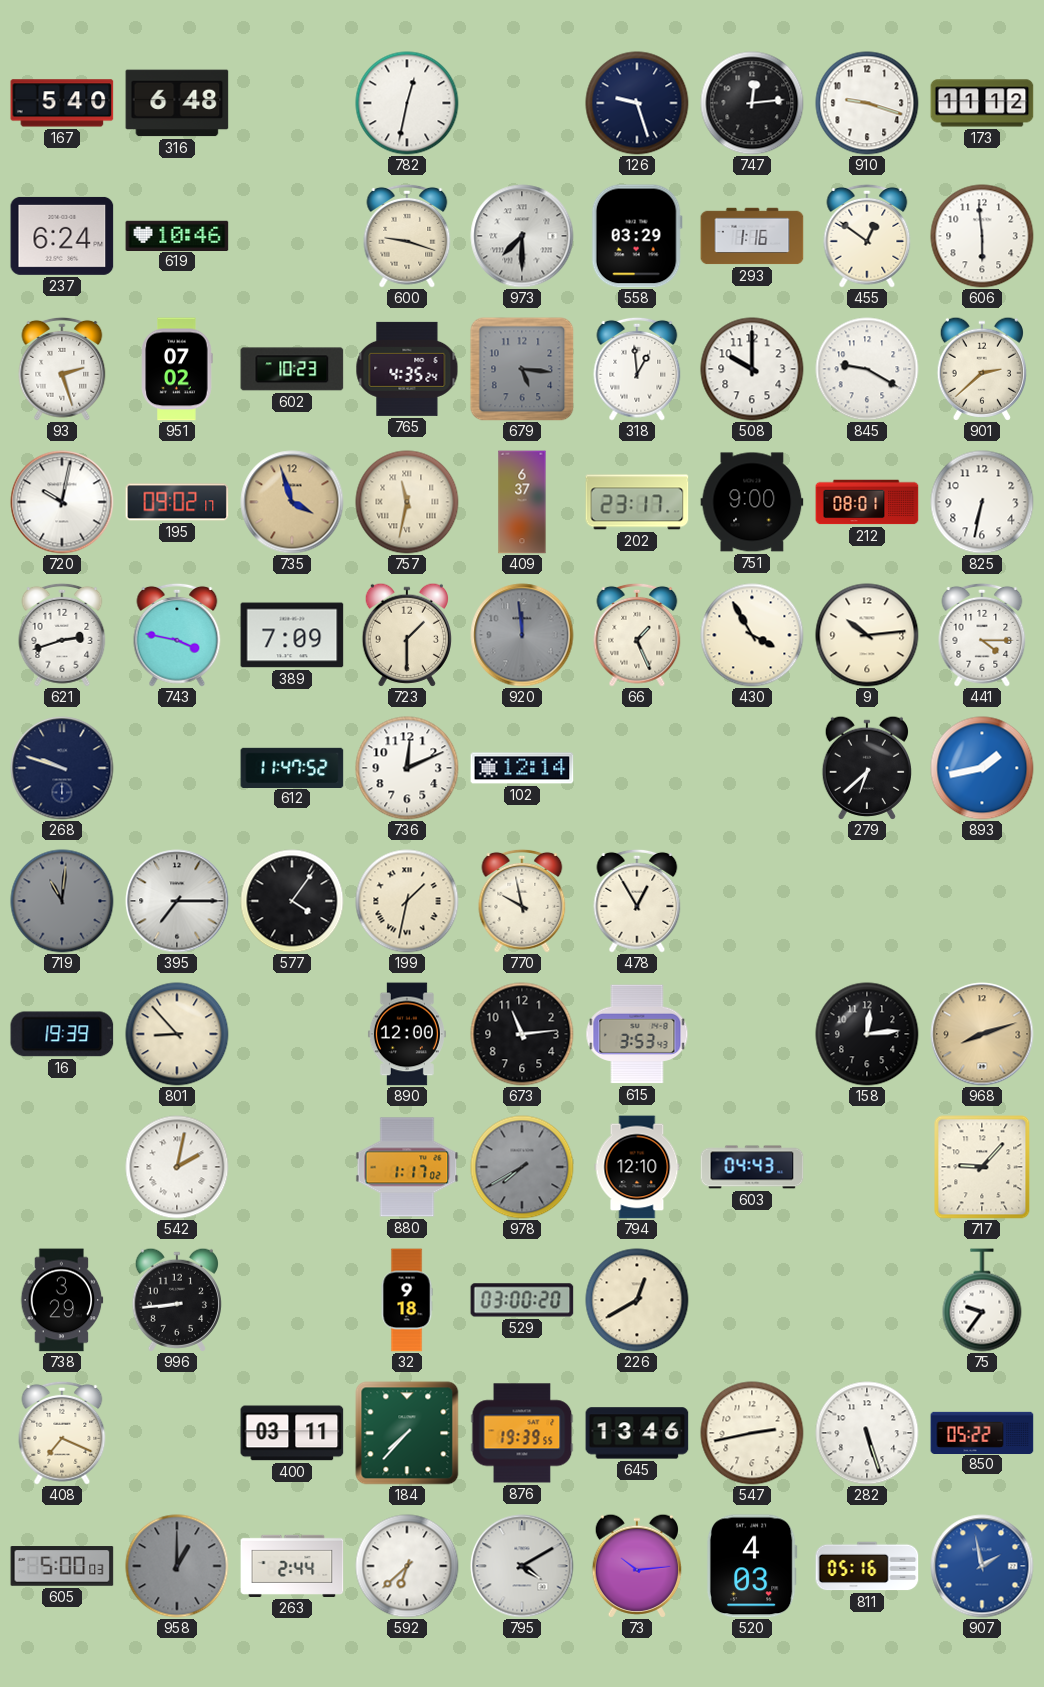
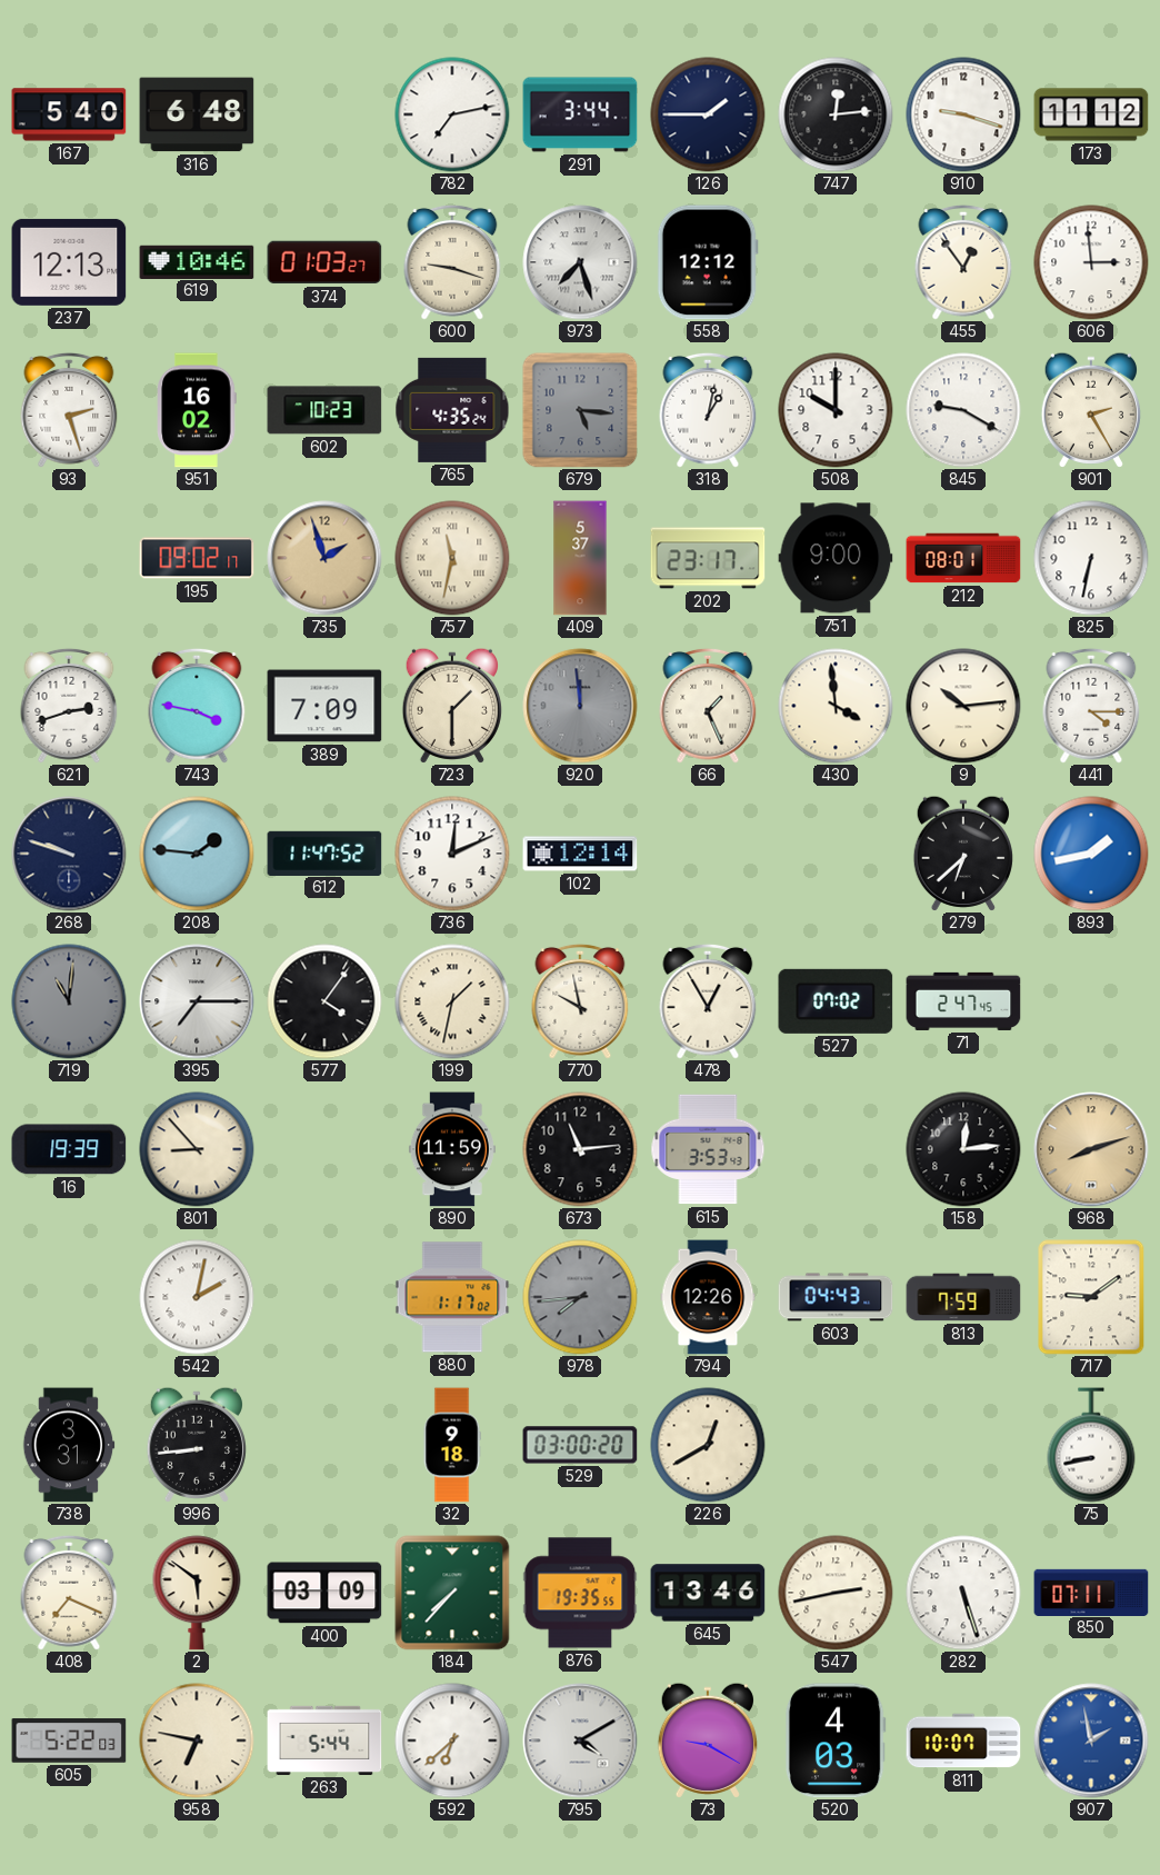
782: 12:32 -> 7:13
291: none -> 3:44
126: 9:27 -> 1:45
237: 6:24 -> 12:13
374: none -> 01:03
973: 7:30 -> 7:27
558: 03:29 -> 12:12
293: 1:16 -> none
455: 12:51 -> 12:54
606: 5:59 -> 2:59
951: 07:02 -> 16:02
318: 12:59 -> 1:02
901: 2:38 -> 2:25
720: 10:02 -> none
735: 3:57 -> 1:57
409: 6:37 -> 5:37
430: 3:55 -> 3:59
208: none -> 1:46
527: none -> 07:02
71: none -> 2:47
890: 12:00 -> 11:59
978: 7:40 -> 7:44
794: 12:10 -> 12:26
813: none -> 7:59
717: 9:07 -> 9:09
738: 3:29 -> 3:31
75: 9:36 -> 8:43
2: none -> 5:51
400: 03:11 -> 03:09
876: 19:39 -> 19:35
850: 05:22 -> 07:11
605: 5:00 -> 5:22
958: 1:00 -> 6:47
958 dial: grey -> cream
263: 2:44 -> 5:44
73: 10:14 -> 9:20
811: 05:16 -> 10:07
